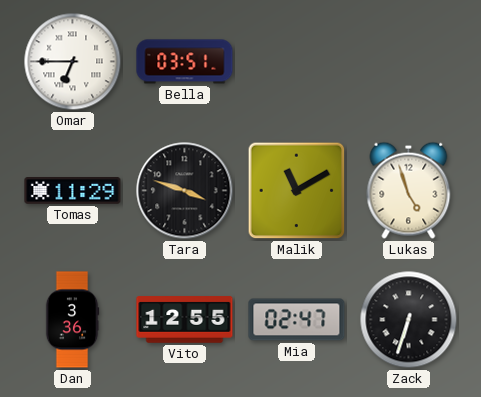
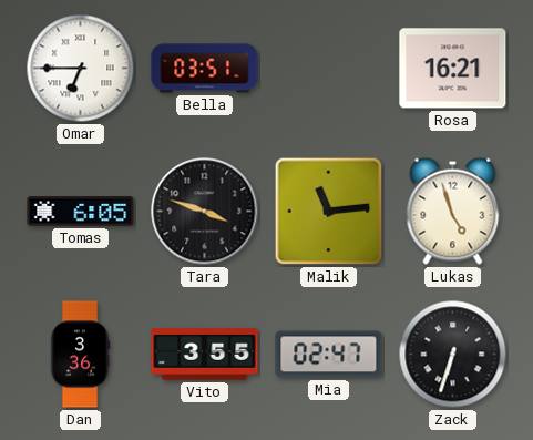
Rosa: none -> 16:21
Tomas: 11:29 -> 6:05
Malik: 11:10 -> 11:14
Vito: 12:55 -> 3:55
